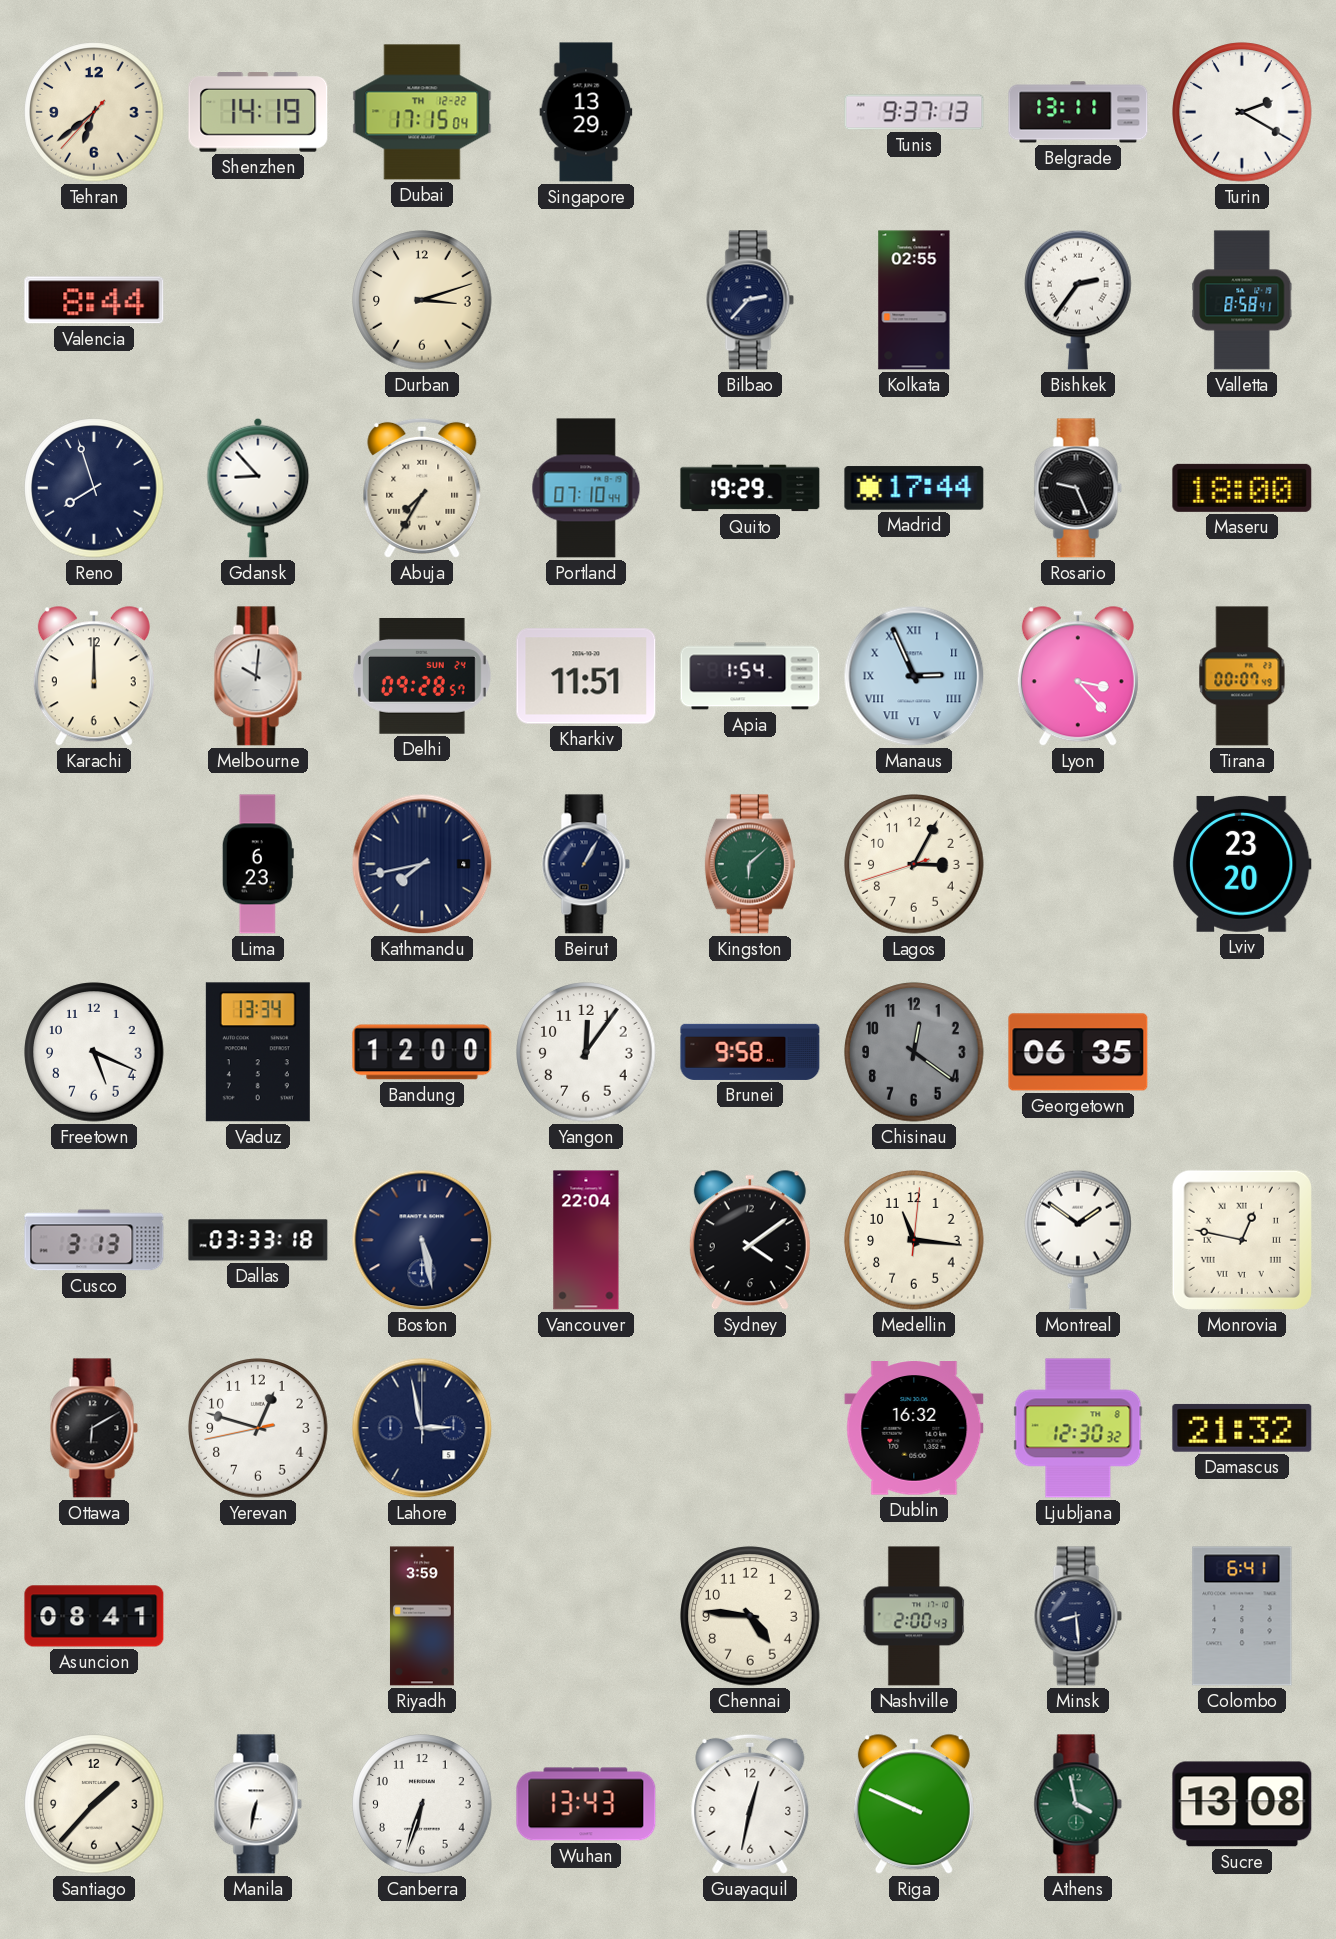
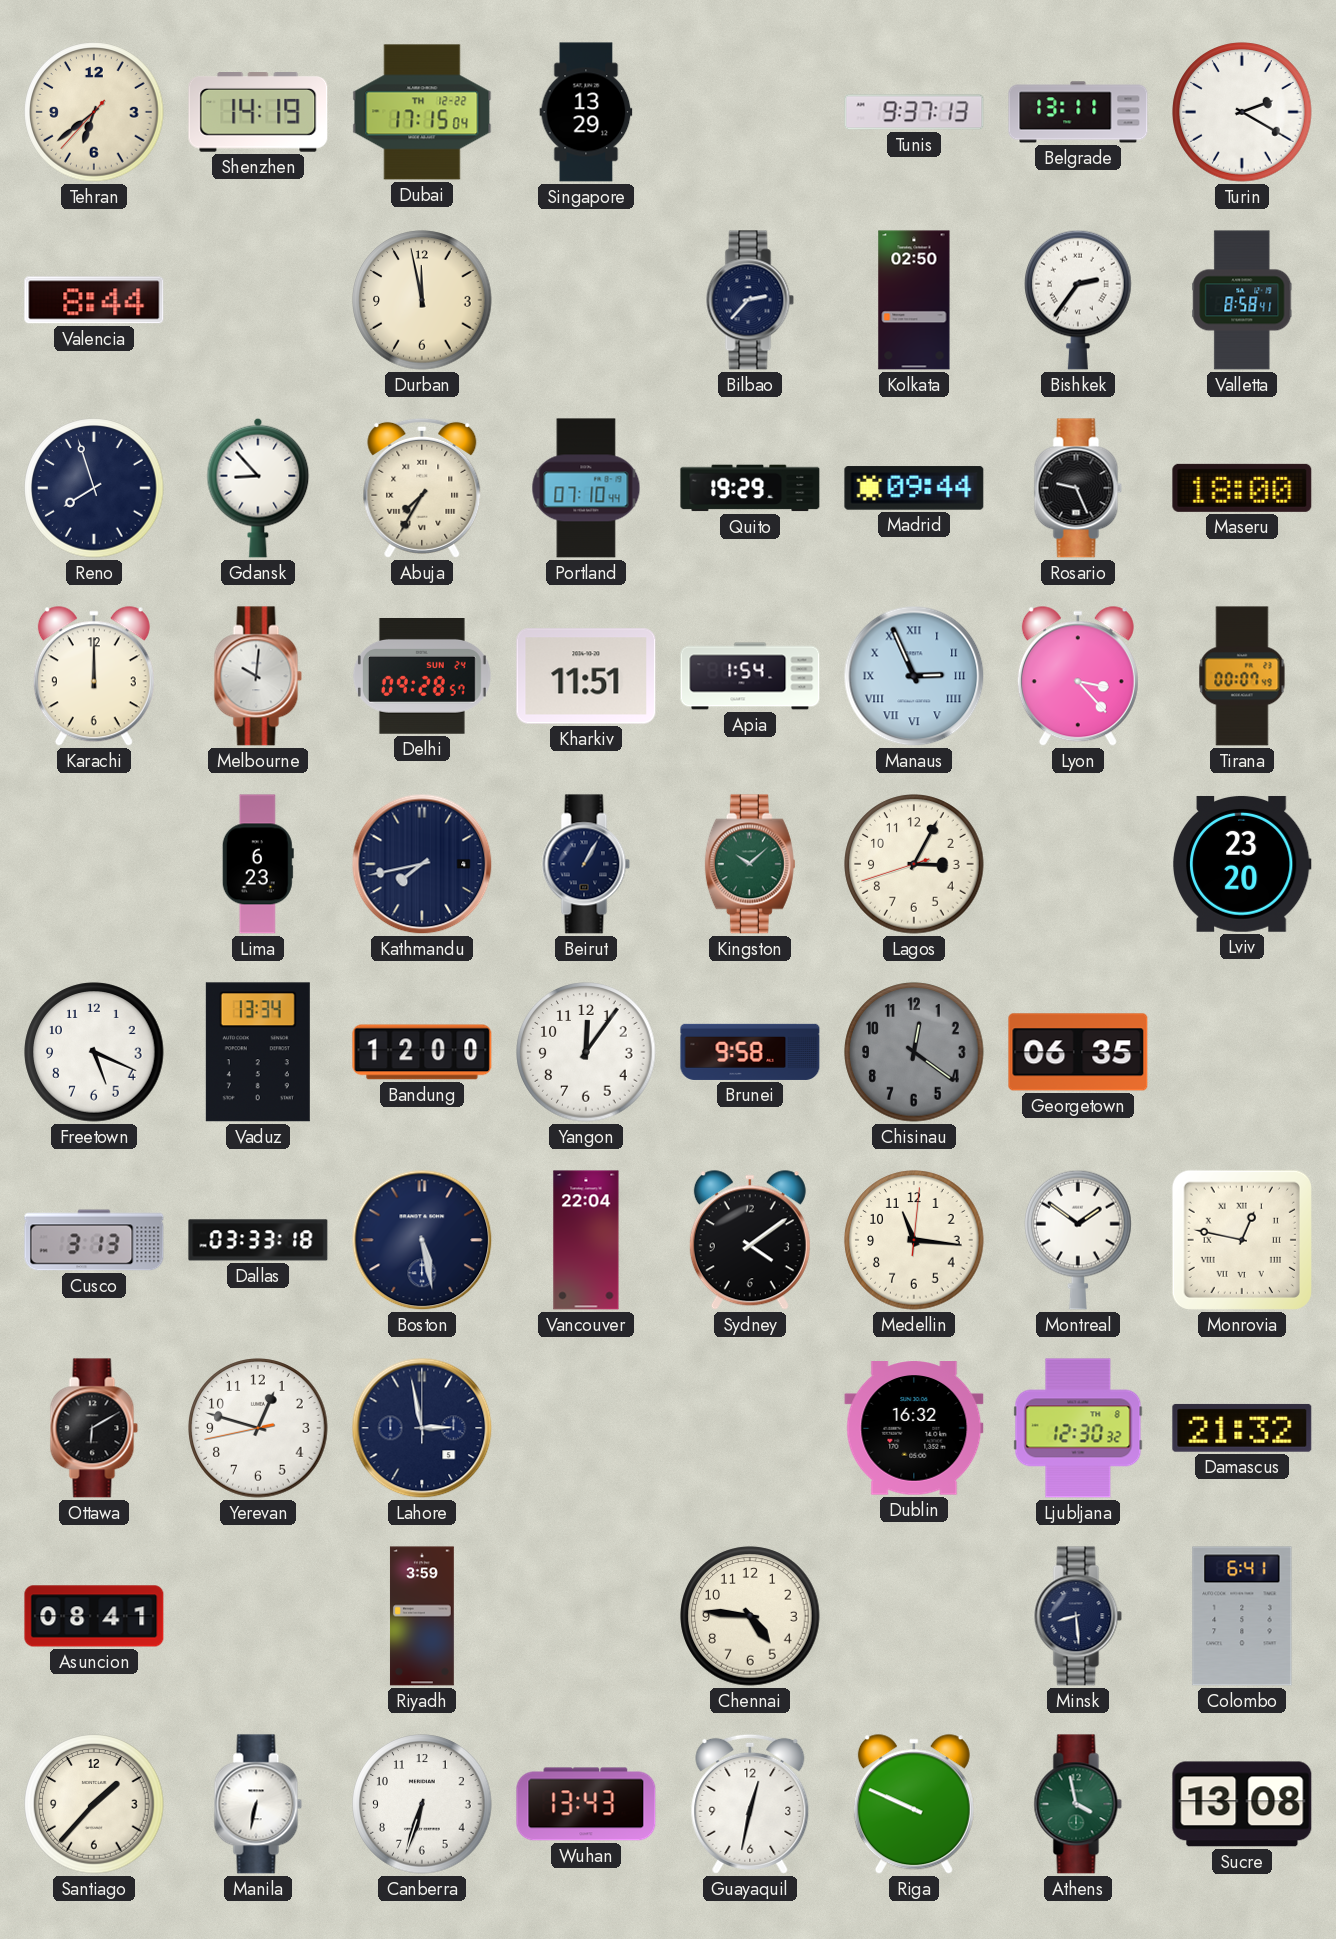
Durban: 3:12 -> 11:58
Kolkata: 02:55 -> 02:50
Madrid: 17:44 -> 09:44
Kingston: 6:08 -> 10:08
Nashville: 2:00 -> none
